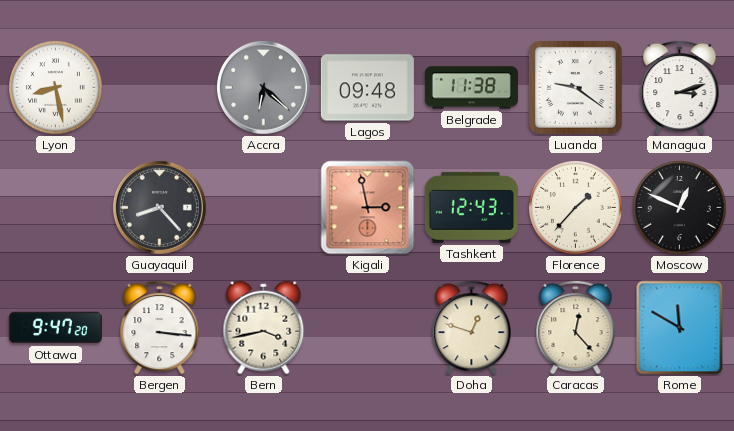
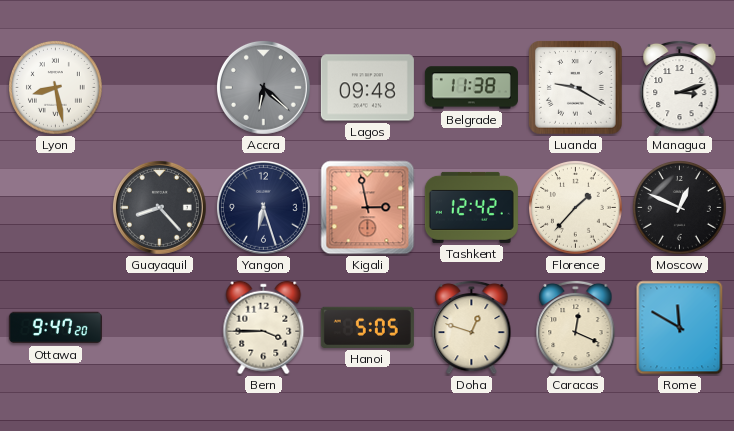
Luanda: 9:21 -> 9:20
Yangon: none -> 6:27
Tashkent: 12:43 -> 12:42
Bergen: 3:16 -> none
Bern: 3:43 -> 3:45
Hanoi: none -> 5:05
Caracas: 12:23 -> 12:19
